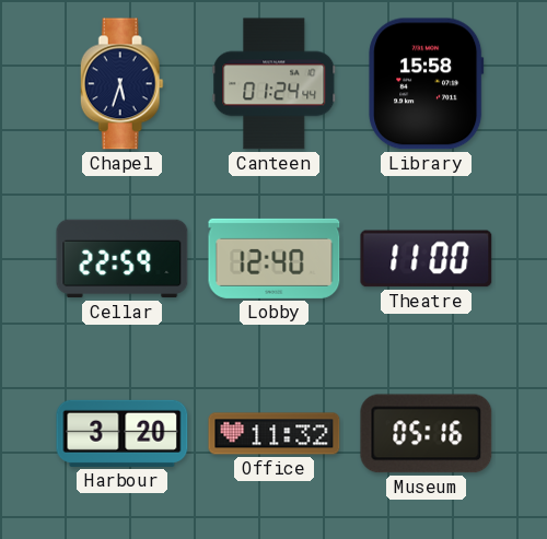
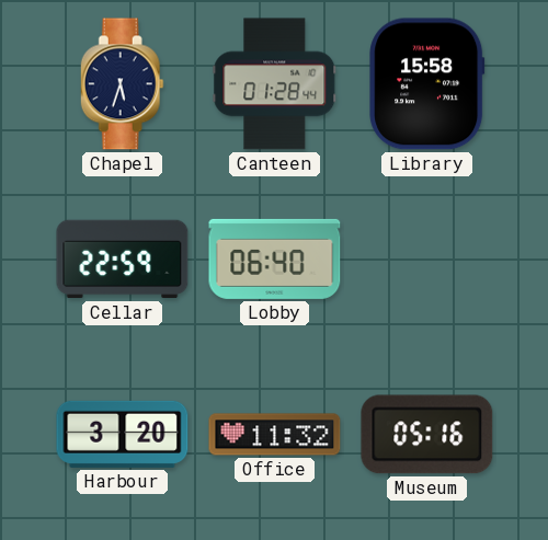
Canteen: 01:24 -> 01:28
Lobby: 12:40 -> 06:40
Theatre: 11:00 -> none
